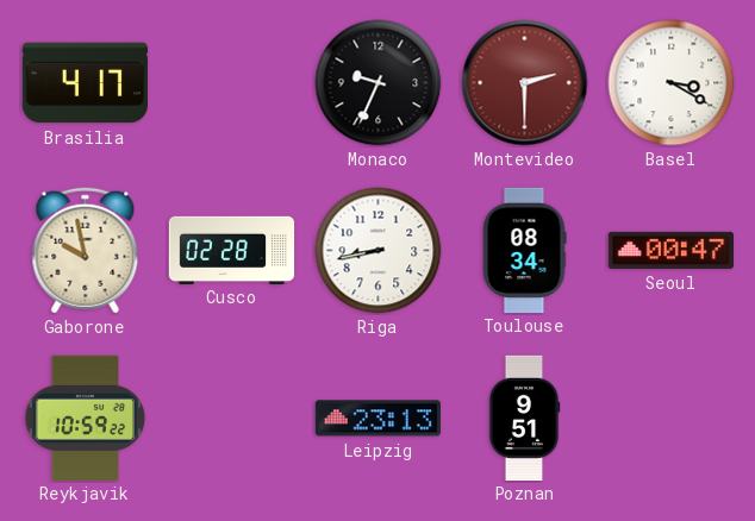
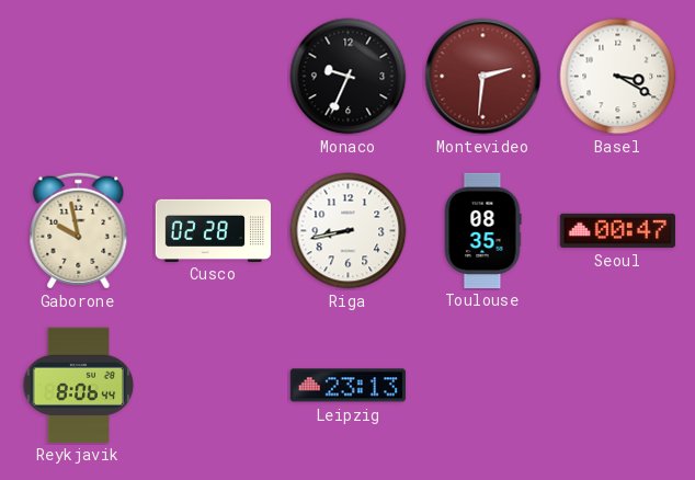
Brasilia: 4:17 -> none
Montevideo: 2:30 -> 2:31
Toulouse: 08:34 -> 08:35
Reykjavik: 10:59 -> 8:06
Poznan: 9:51 -> none
